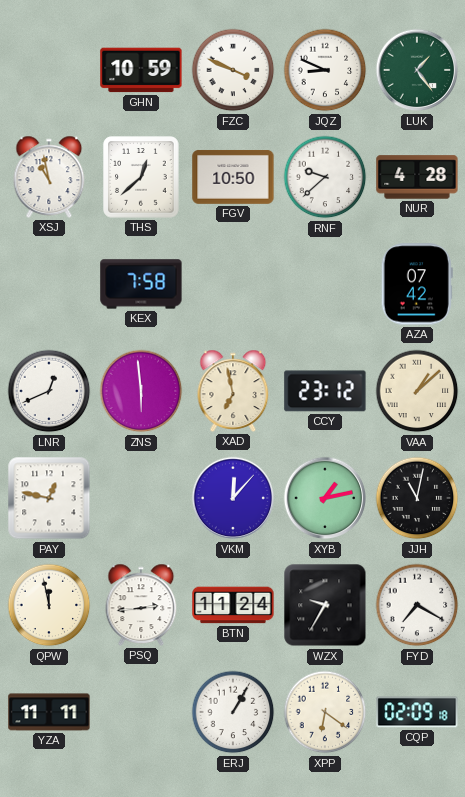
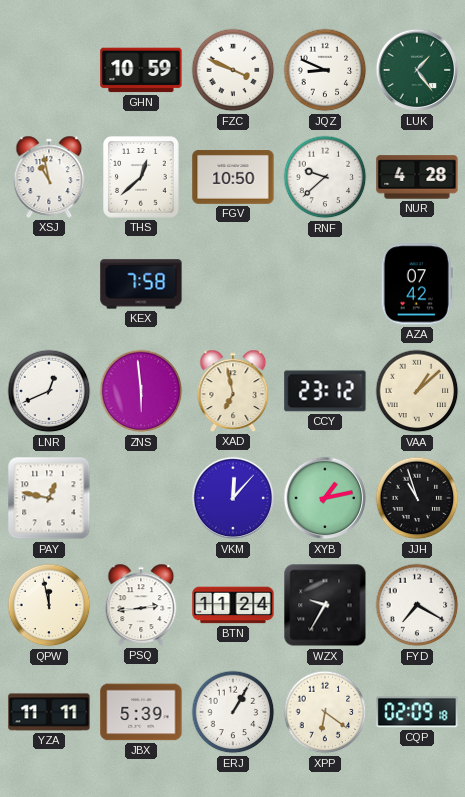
JJH: 11:02 -> 10:57
JBX: none -> 5:39
